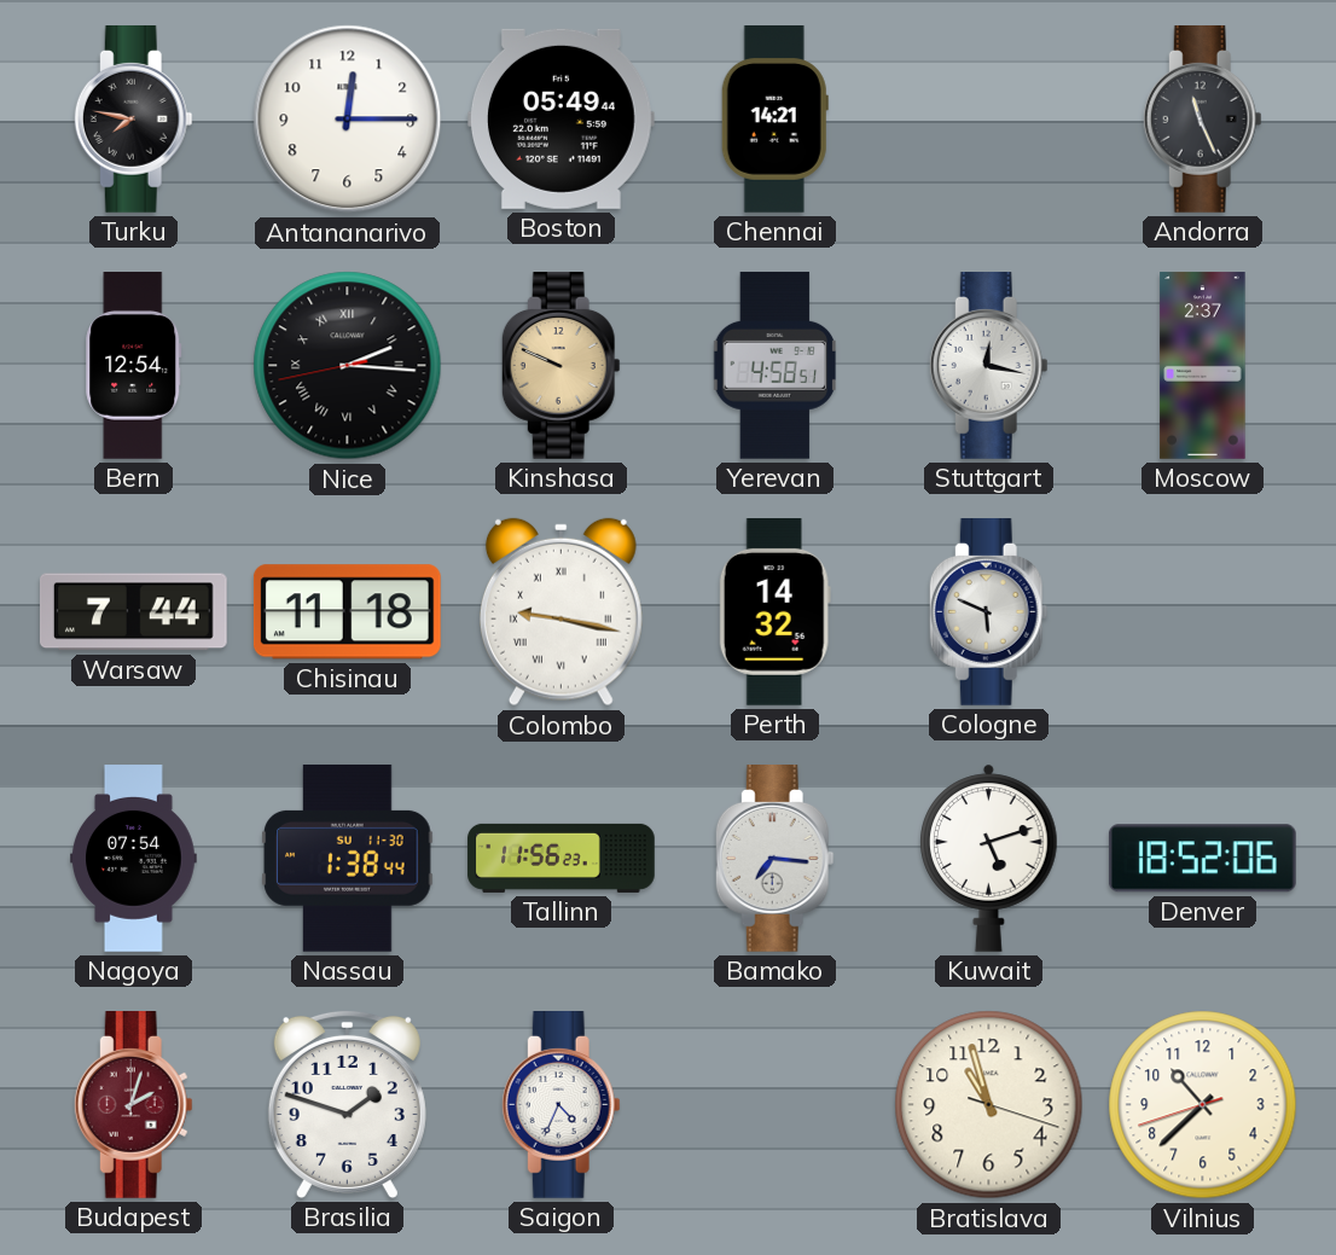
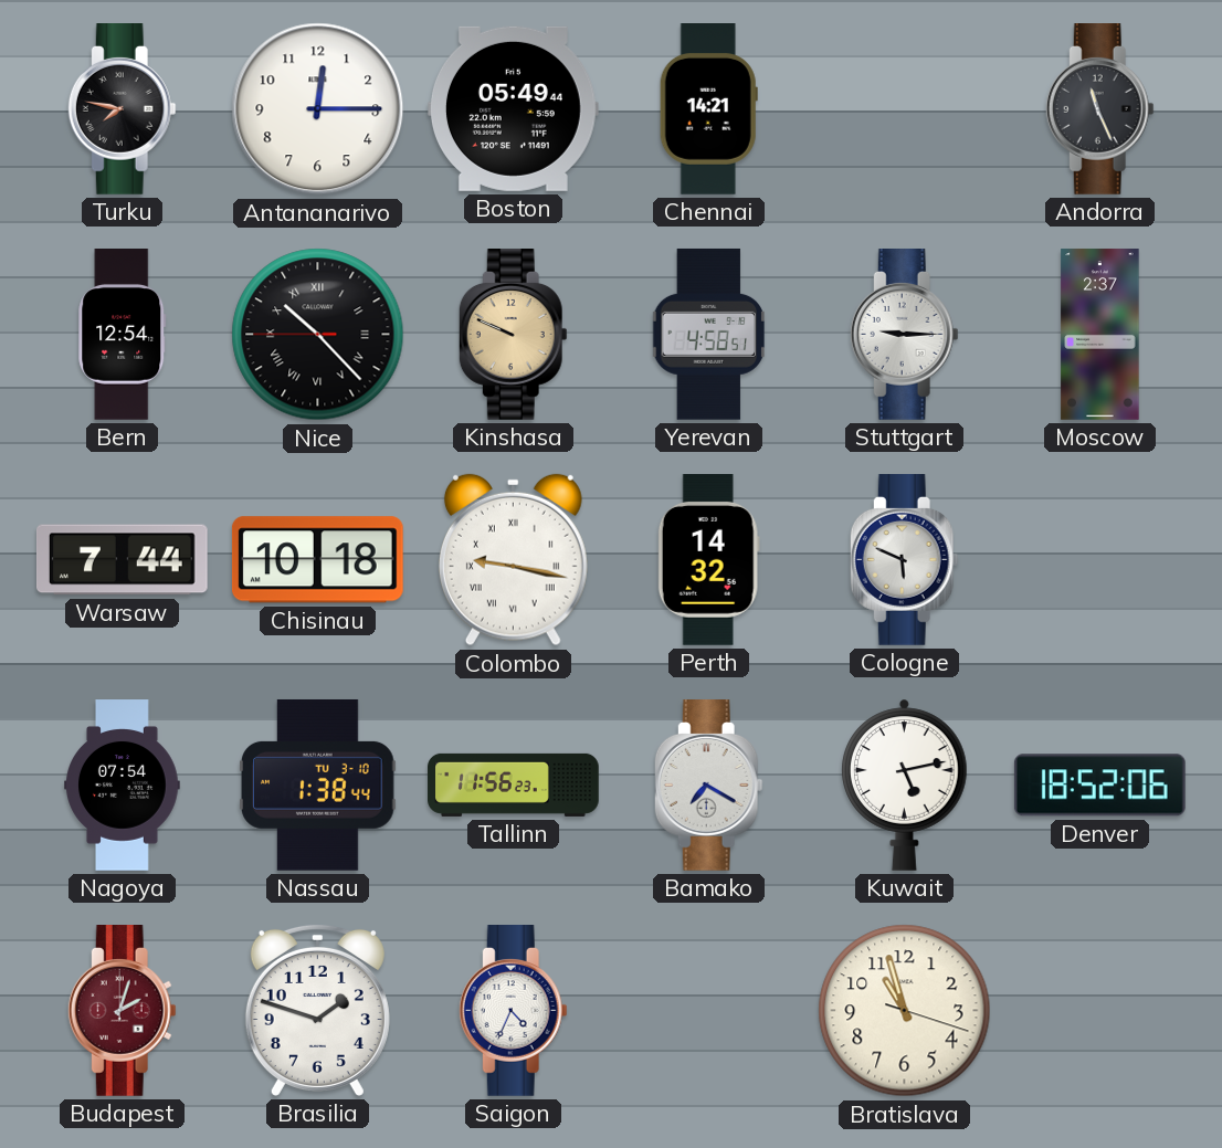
Nice: 2:15 -> 10:22
Stuttgart: 12:17 -> 9:15
Chisinau: 11:18 -> 10:18
Nassau date: SU 11-30 -> TU 3-10
Bamako: 7:16 -> 7:20
Kuwait: 5:12 -> 5:13
Vilnius: 10:37 -> none
